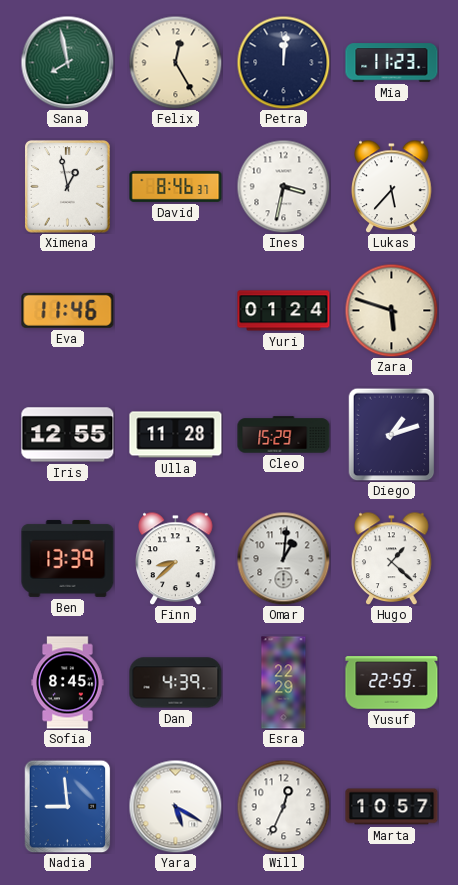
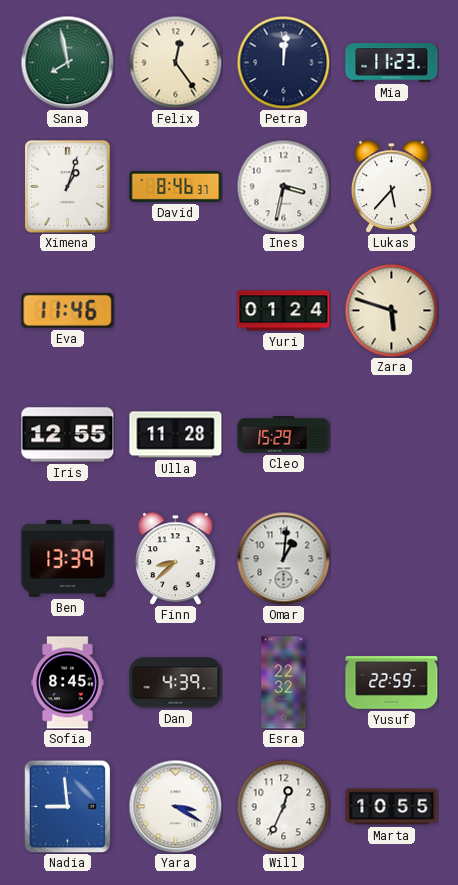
Felix: 12:25 -> 12:24
Ximena: 12:58 -> 1:03
Diego: 1:12 -> none
Hugo: 1:22 -> none
Esra: 22:29 -> 22:32
Yara: 5:20 -> 3:20
Marta: 10:57 -> 10:55
